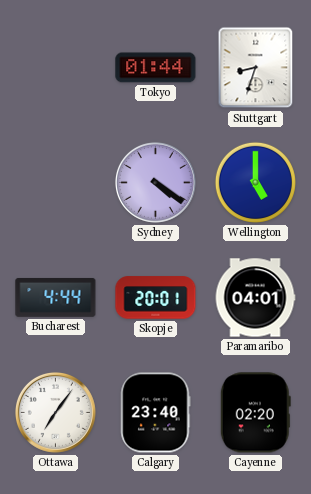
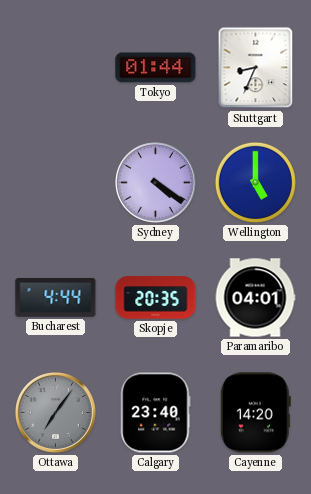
Stuttgart: 8:33 -> 8:34
Skopje: 20:01 -> 20:35
Ottawa dial: white -> grey
Cayenne: 02:20 -> 14:20
